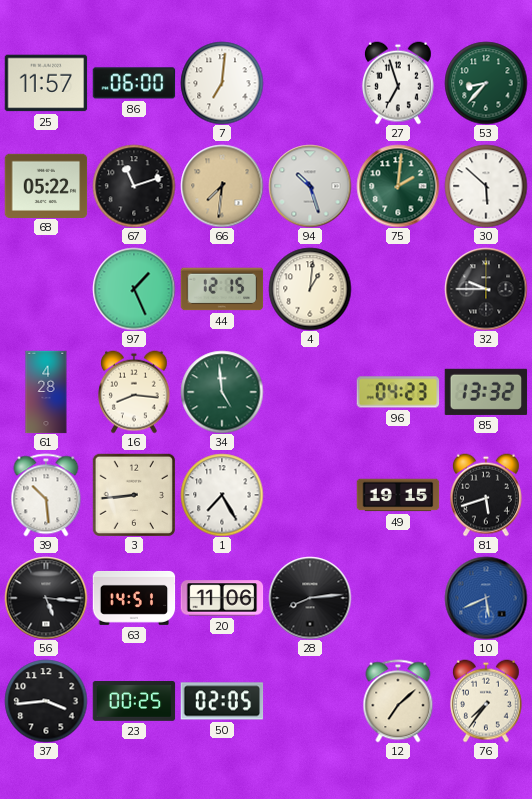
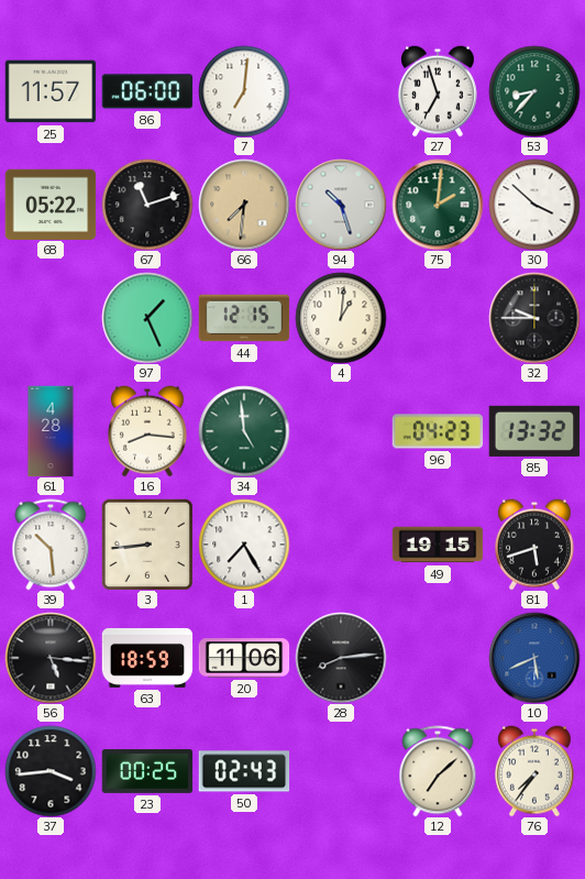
30: 5:52 -> 3:52
63: 14:51 -> 18:59
50: 02:05 -> 02:43
